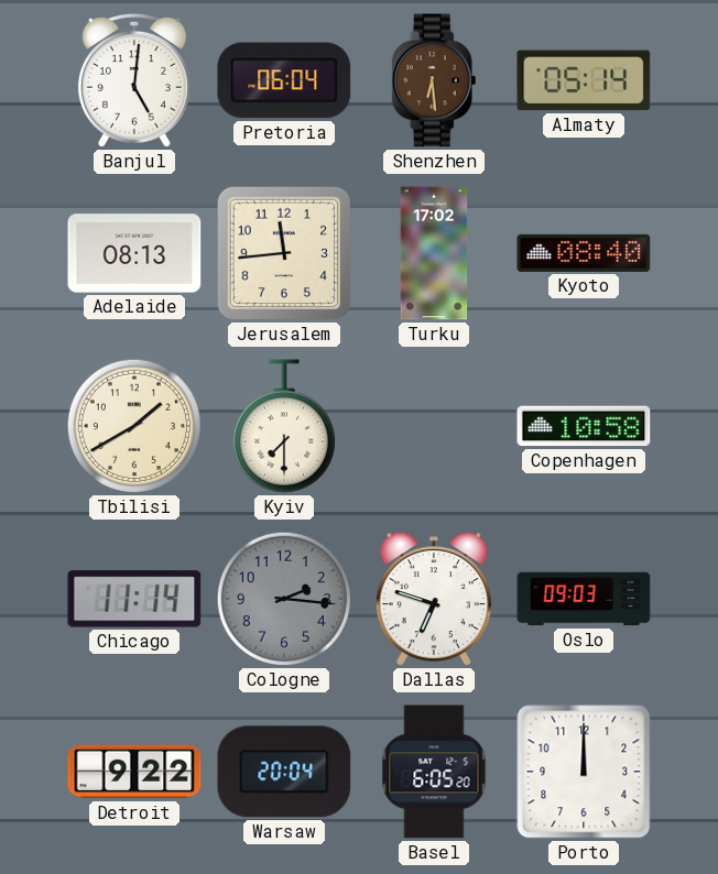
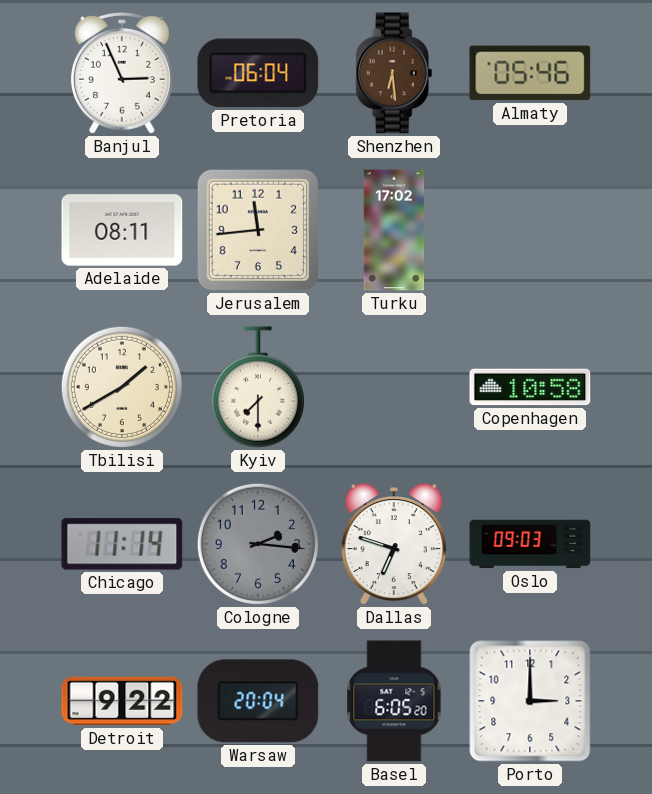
Banjul: 5:01 -> 2:56
Almaty: 05:14 -> 05:46
Adelaide: 08:13 -> 08:11
Kyoto: 08:40 -> none
Porto: 12:00 -> 3:00
